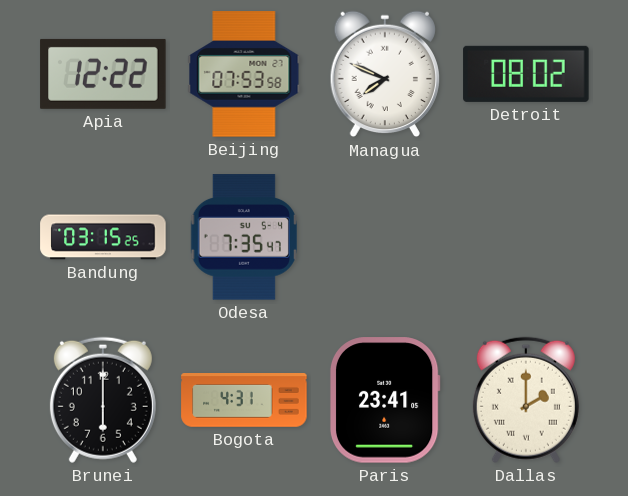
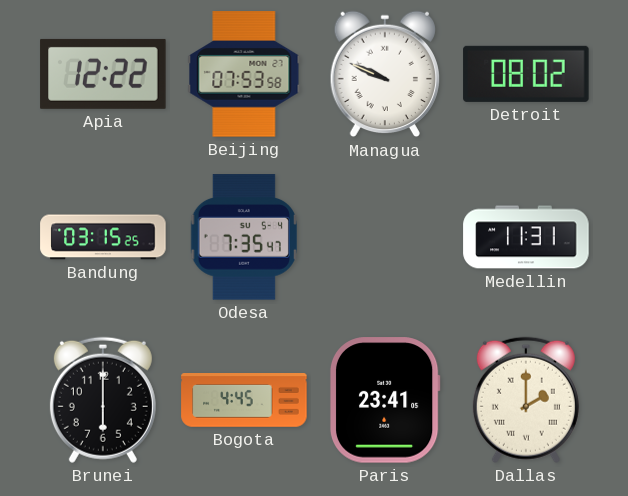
Managua: 7:49 -> 9:49
Medellin: none -> 11:31
Bogota: 4:31 -> 4:45
